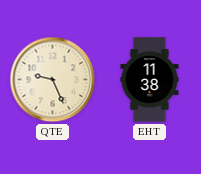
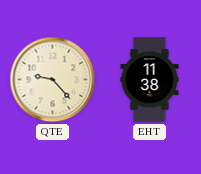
QTE: 9:26 -> 9:23
